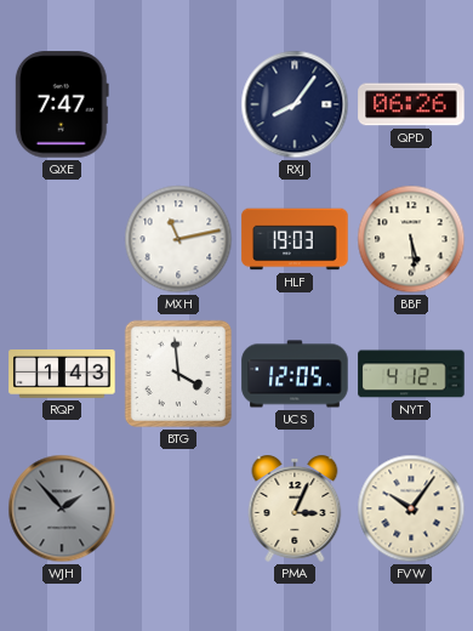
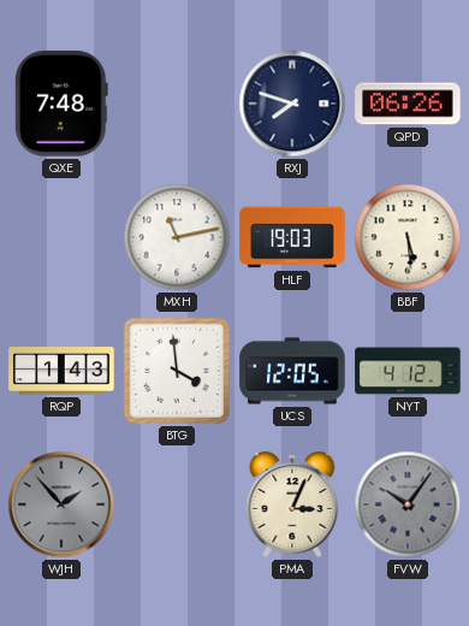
QXE: 7:47 -> 7:48
RXJ: 8:06 -> 7:48
FVW dial: cream -> grey
